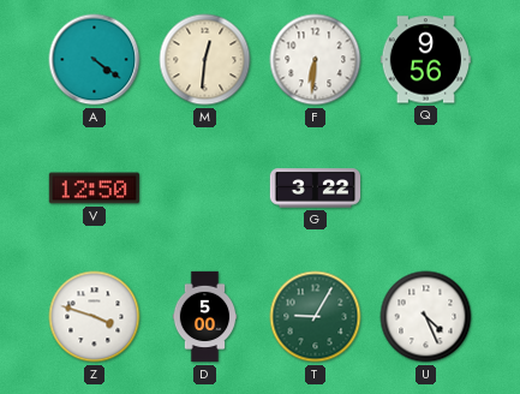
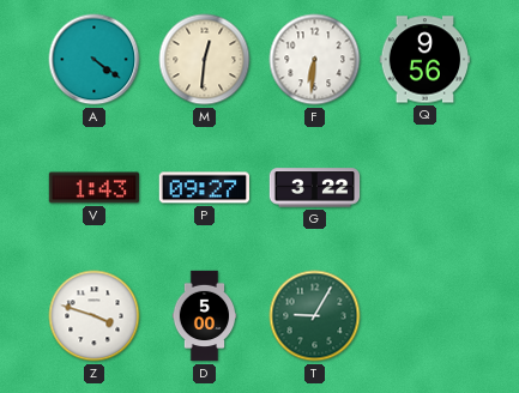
V: 12:50 -> 1:43
P: none -> 09:27
U: 4:26 -> none
